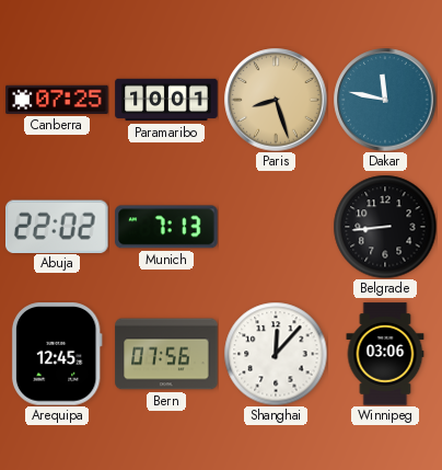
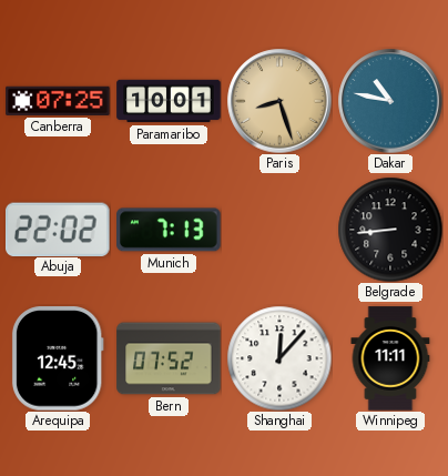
Dakar: 11:47 -> 10:47
Bern: 07:56 -> 07:52
Winnipeg: 03:06 -> 11:11
